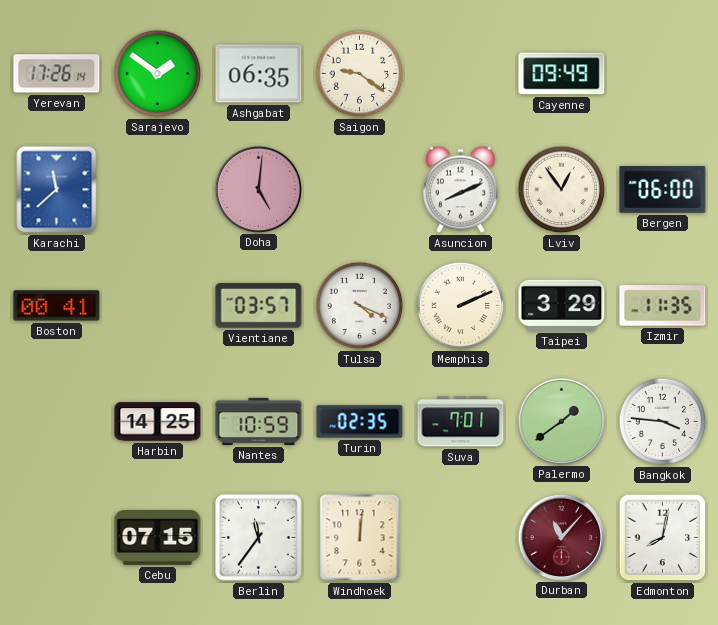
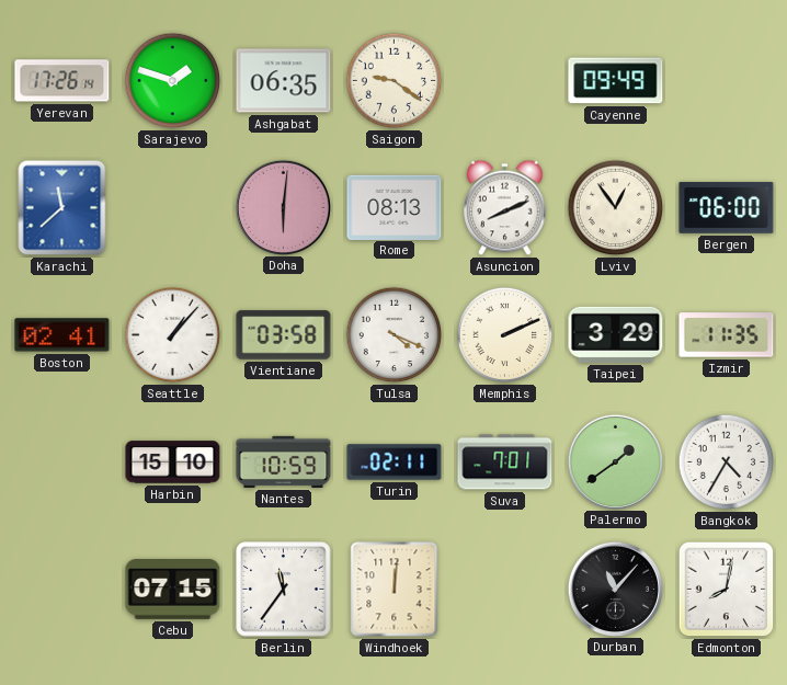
Sarajevo: 1:51 -> 1:48
Doha: 5:01 -> 6:01
Rome: none -> 08:13
Boston: 00:41 -> 02:41
Seattle: none -> 1:07
Vientiane: 03:57 -> 03:58
Harbin: 14:25 -> 15:10
Turin: 02:35 -> 02:11
Bangkok: 3:46 -> 4:35
Durban dial: burgundy -> black
